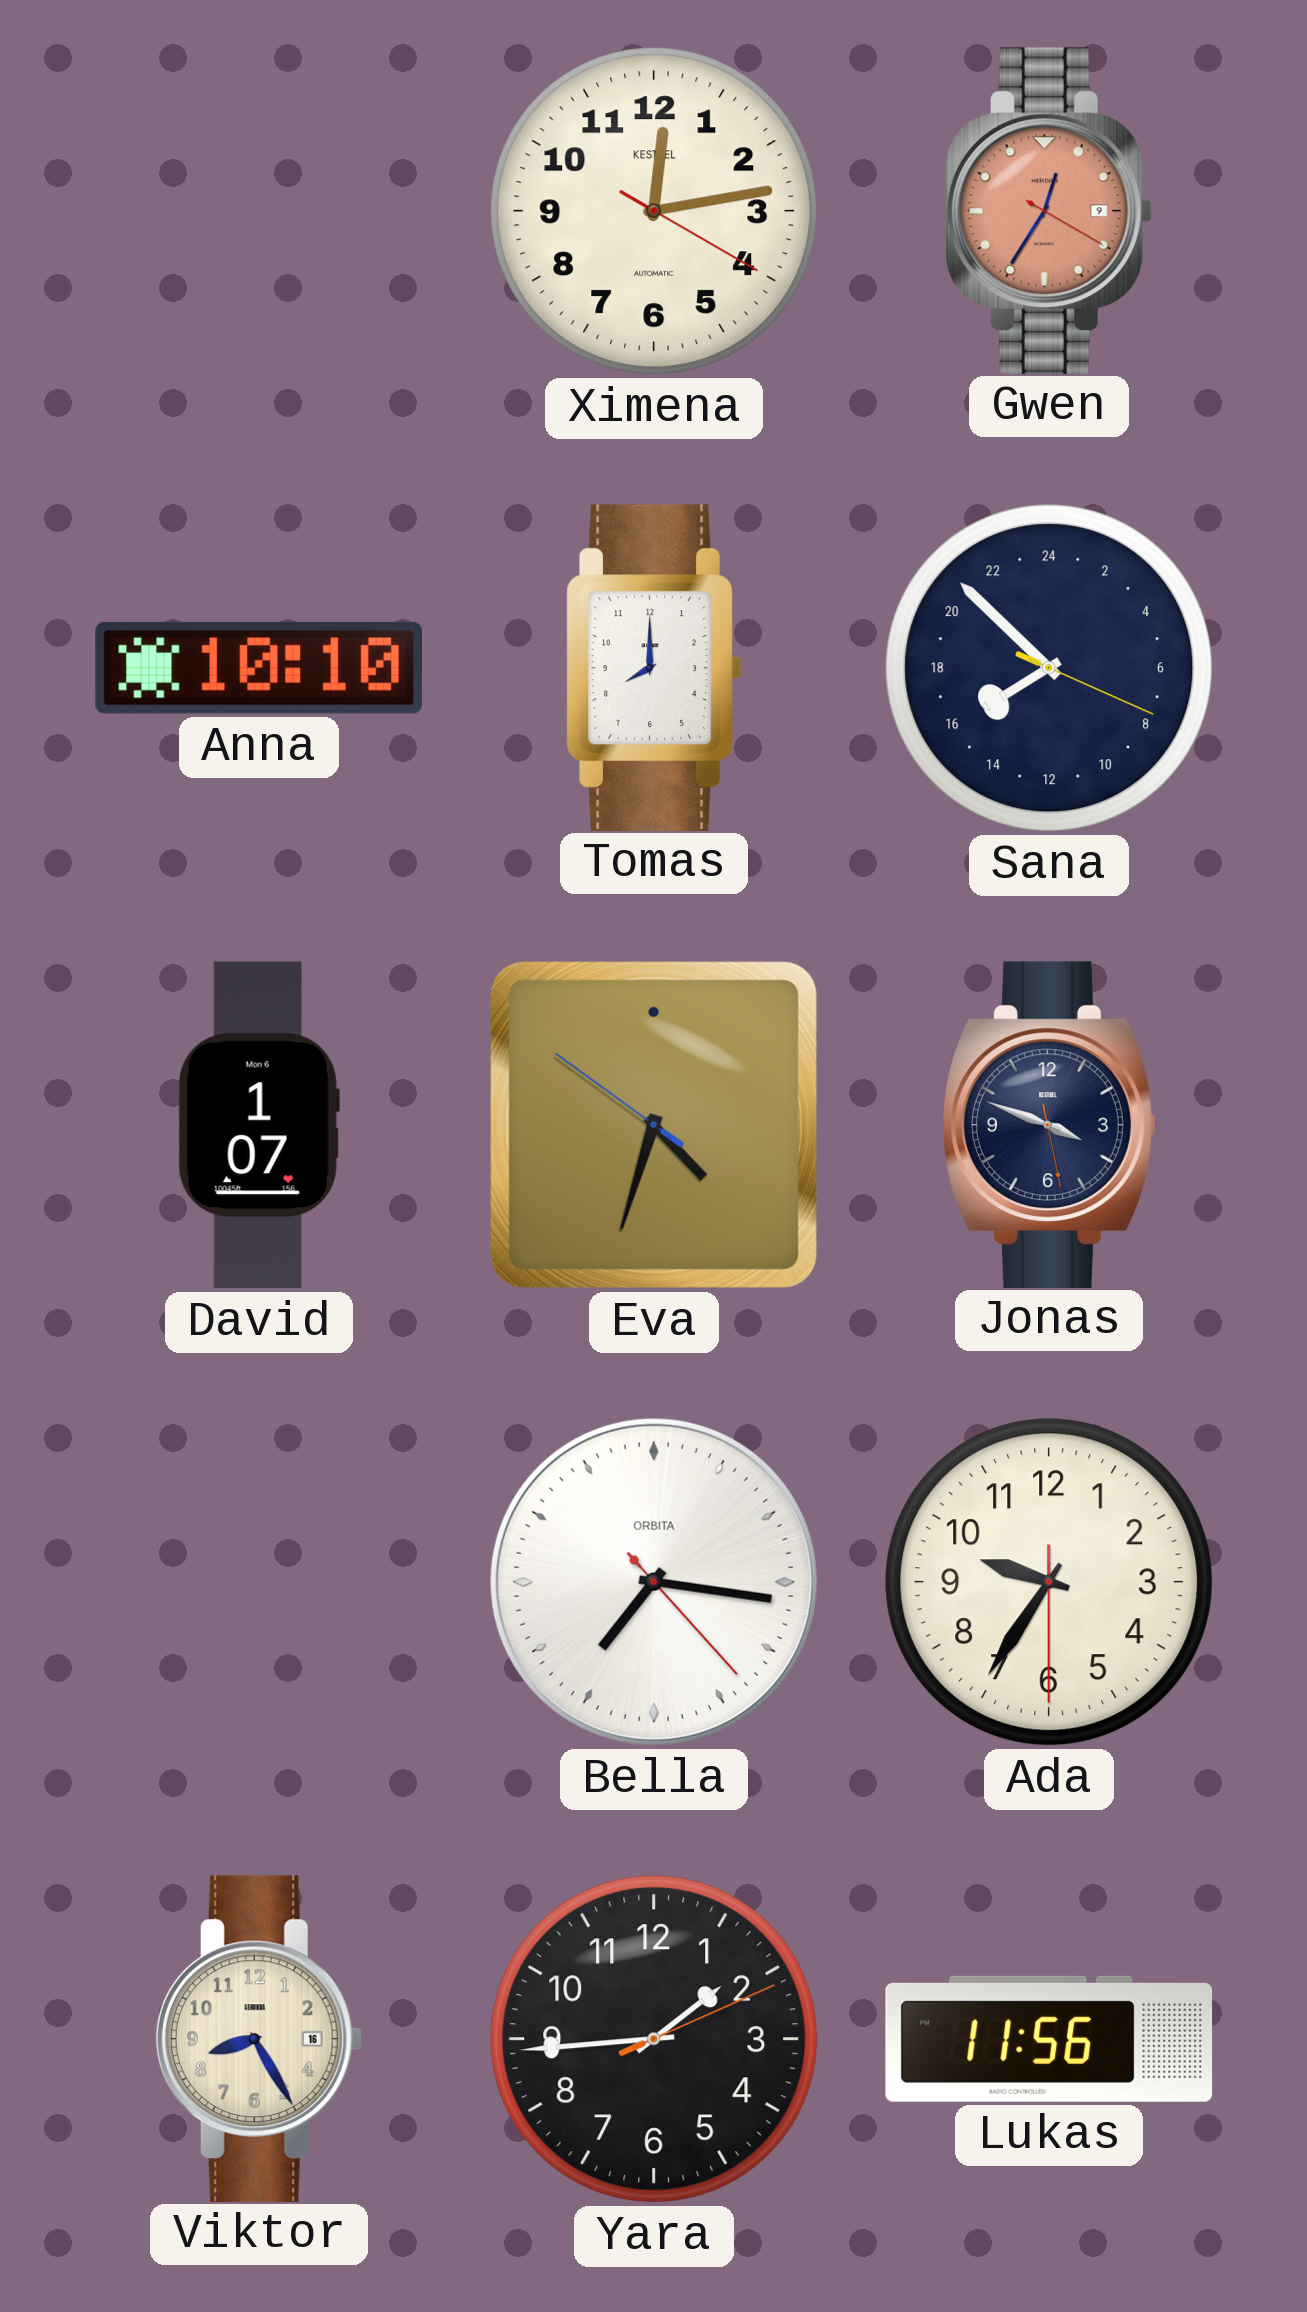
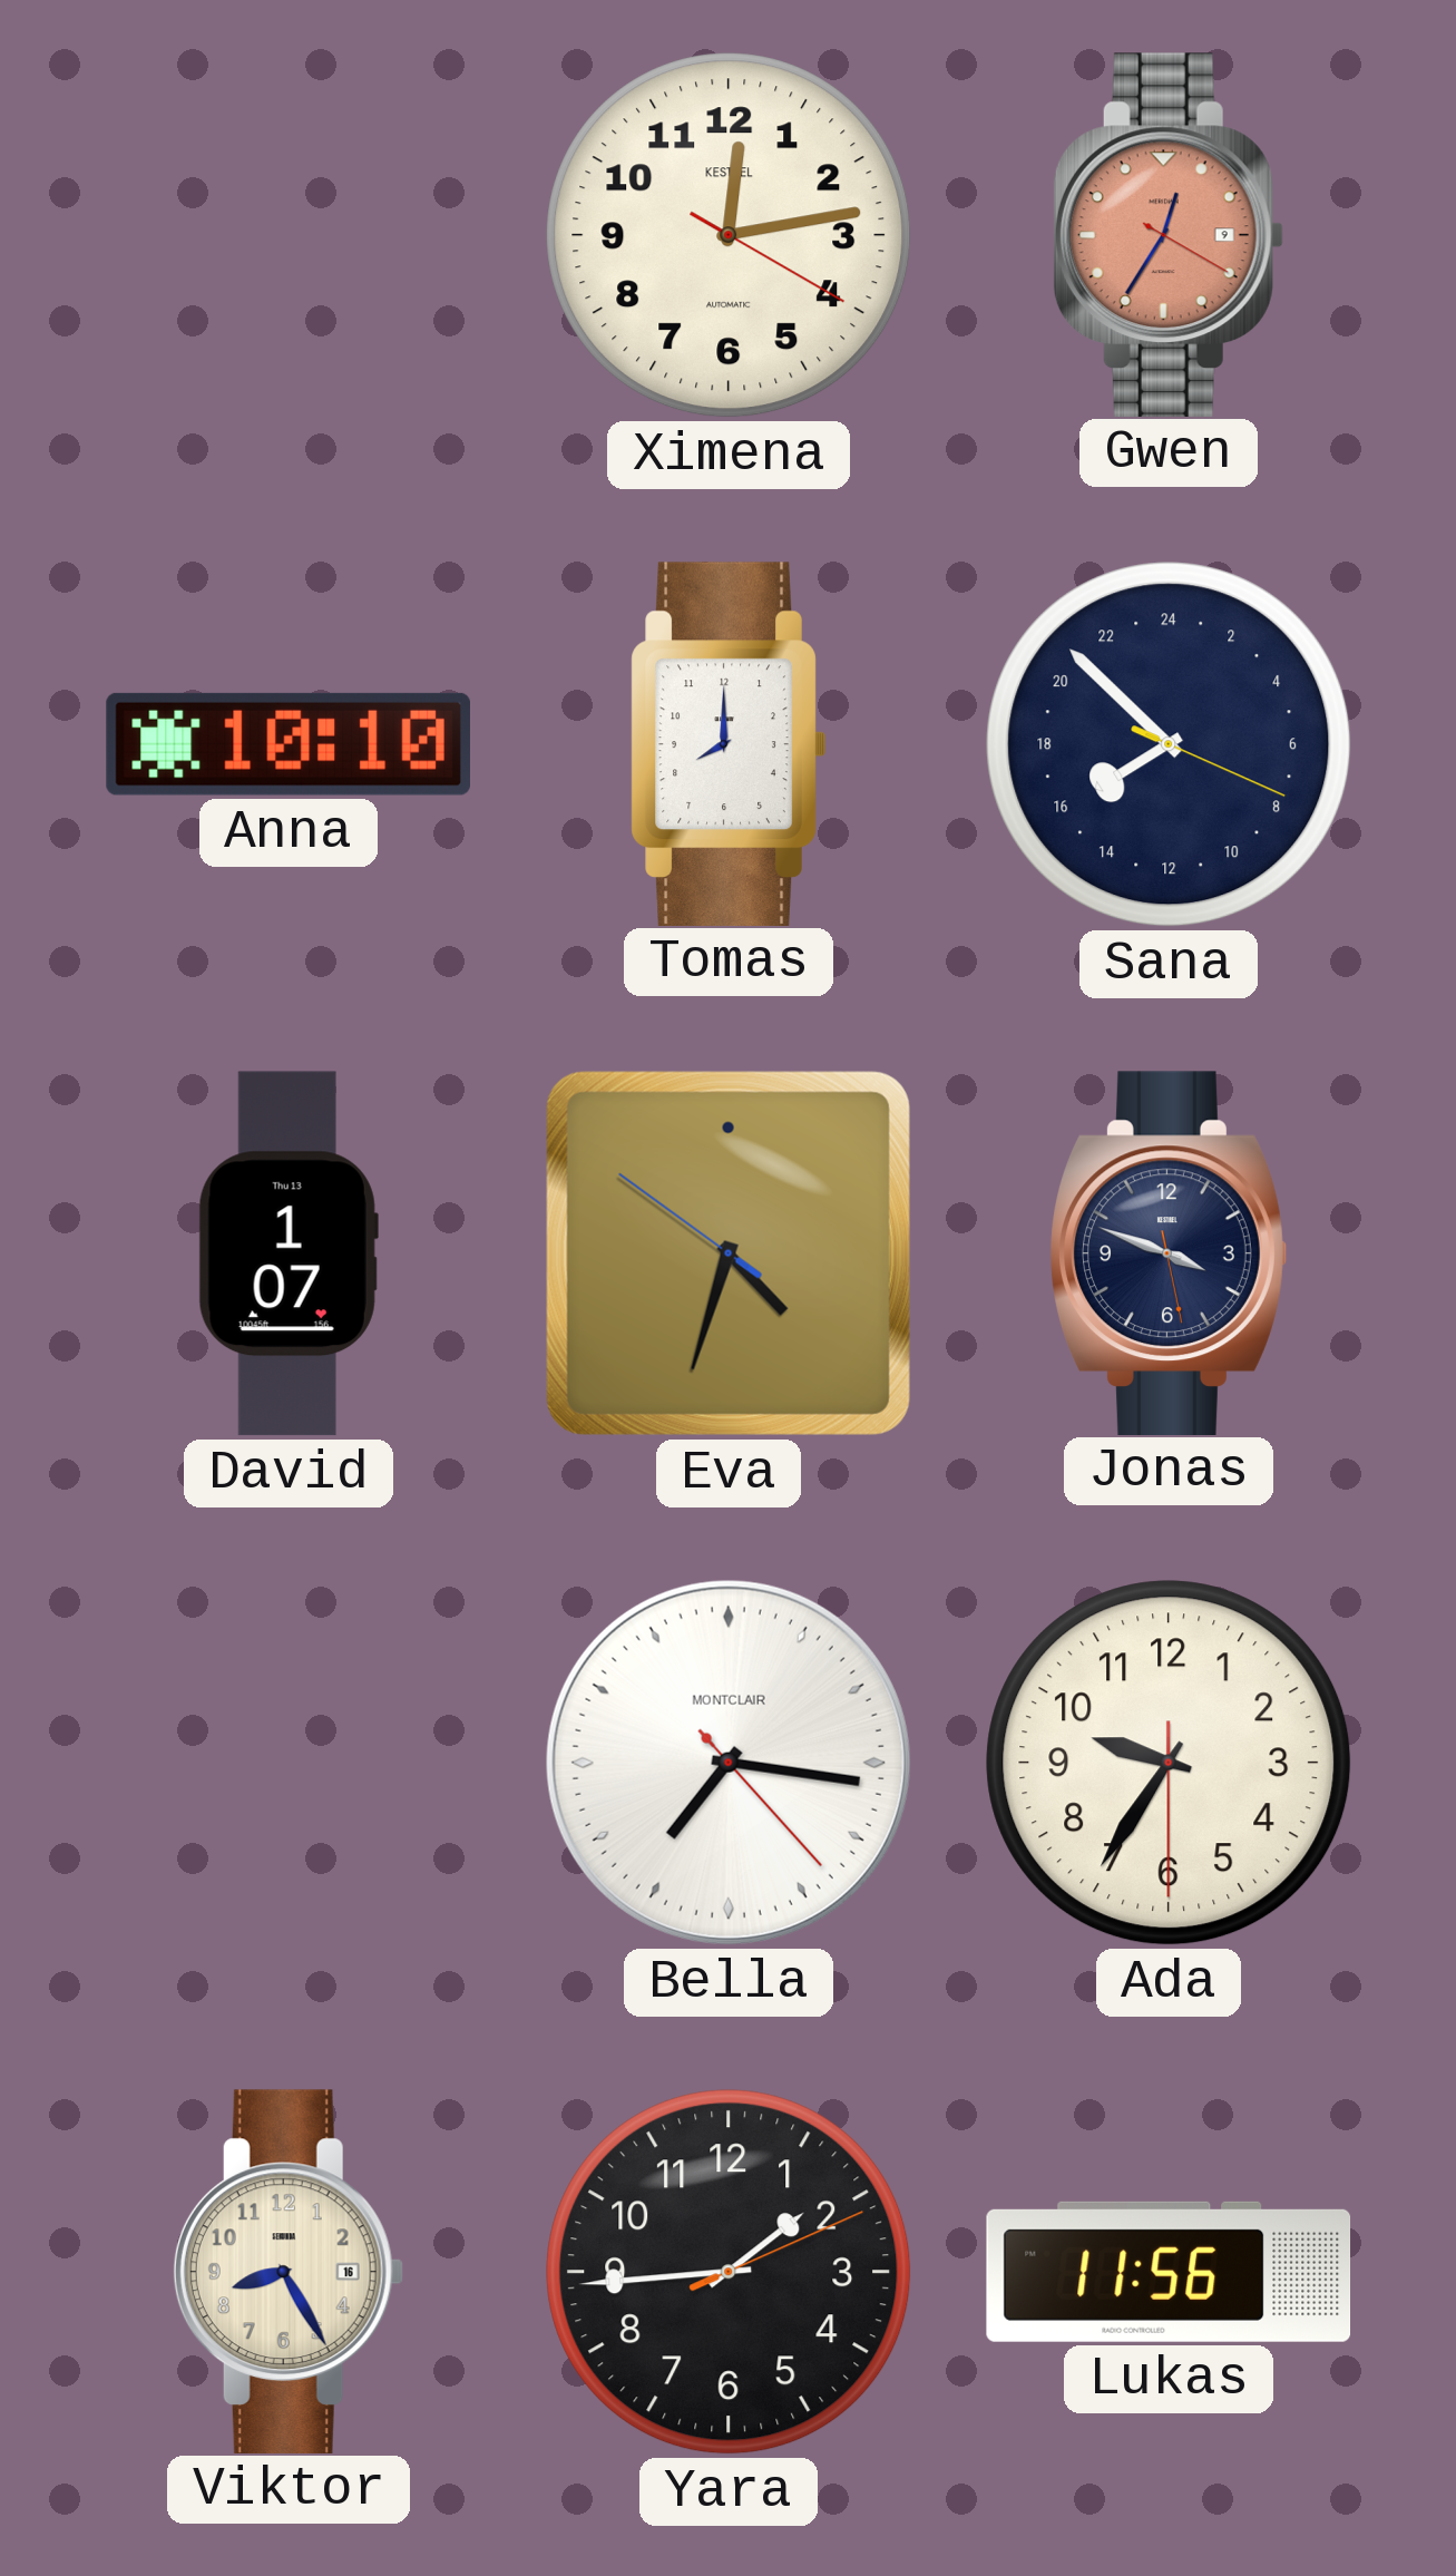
David date: Mon 6 -> Thu 13
Bella brand: ORBITA -> MONTCLAIR
